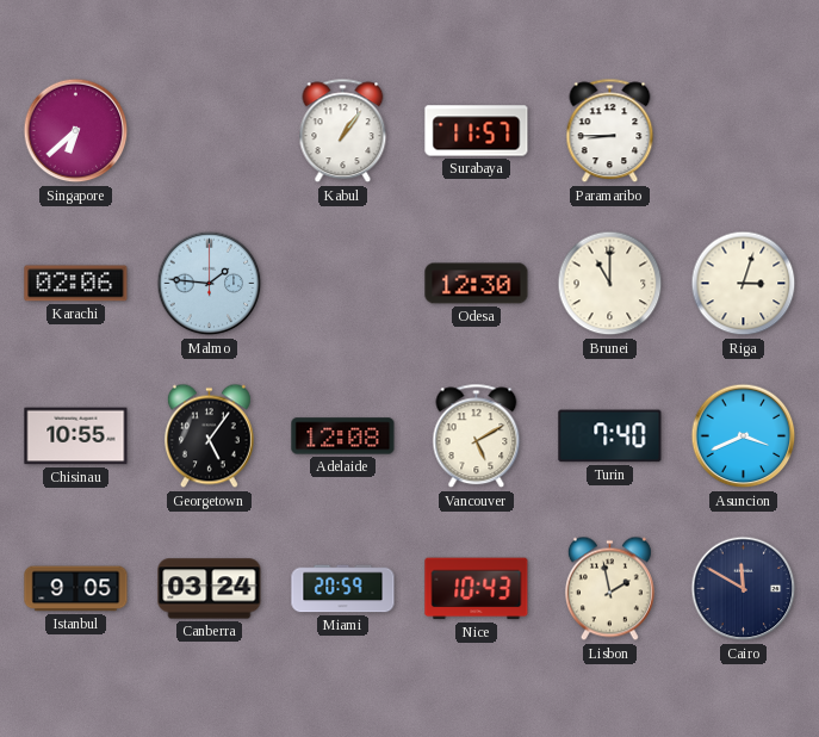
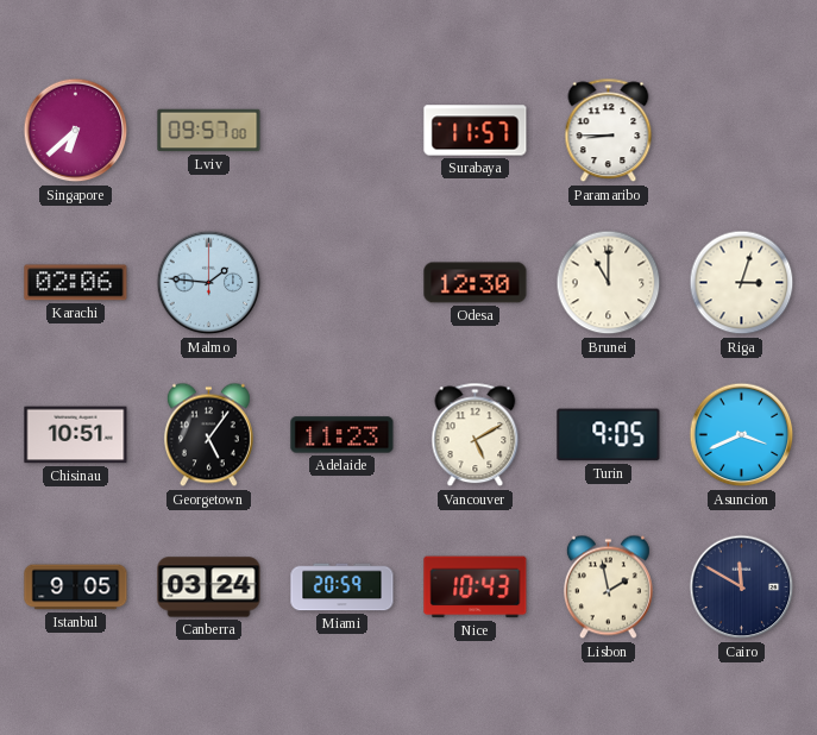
Lviv: none -> 09:57
Kabul: 1:06 -> none
Chisinau: 10:55 -> 10:51
Adelaide: 12:08 -> 11:23
Turin: 7:40 -> 9:05
